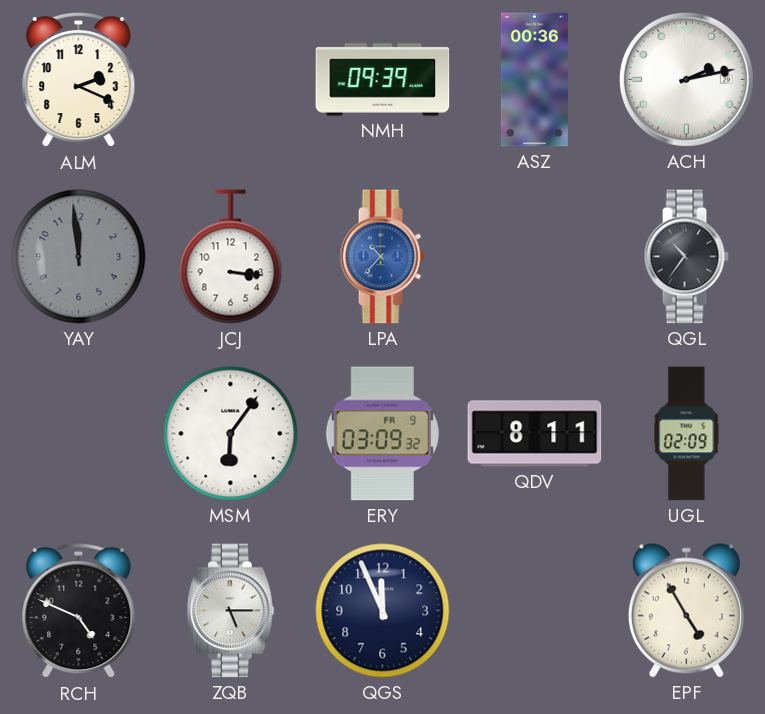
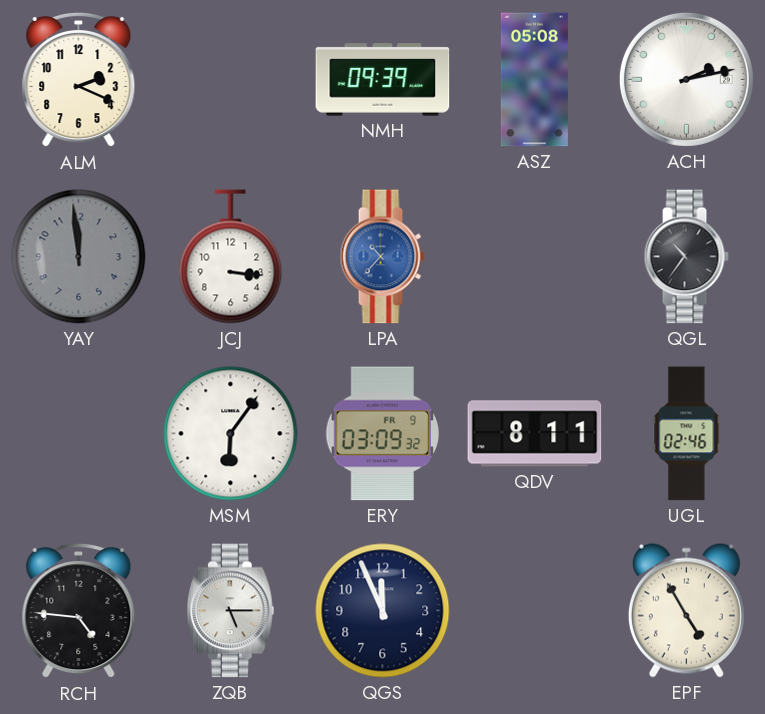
ASZ: 00:36 -> 05:08
UGL: 02:09 -> 02:46
RCH: 4:49 -> 4:46
